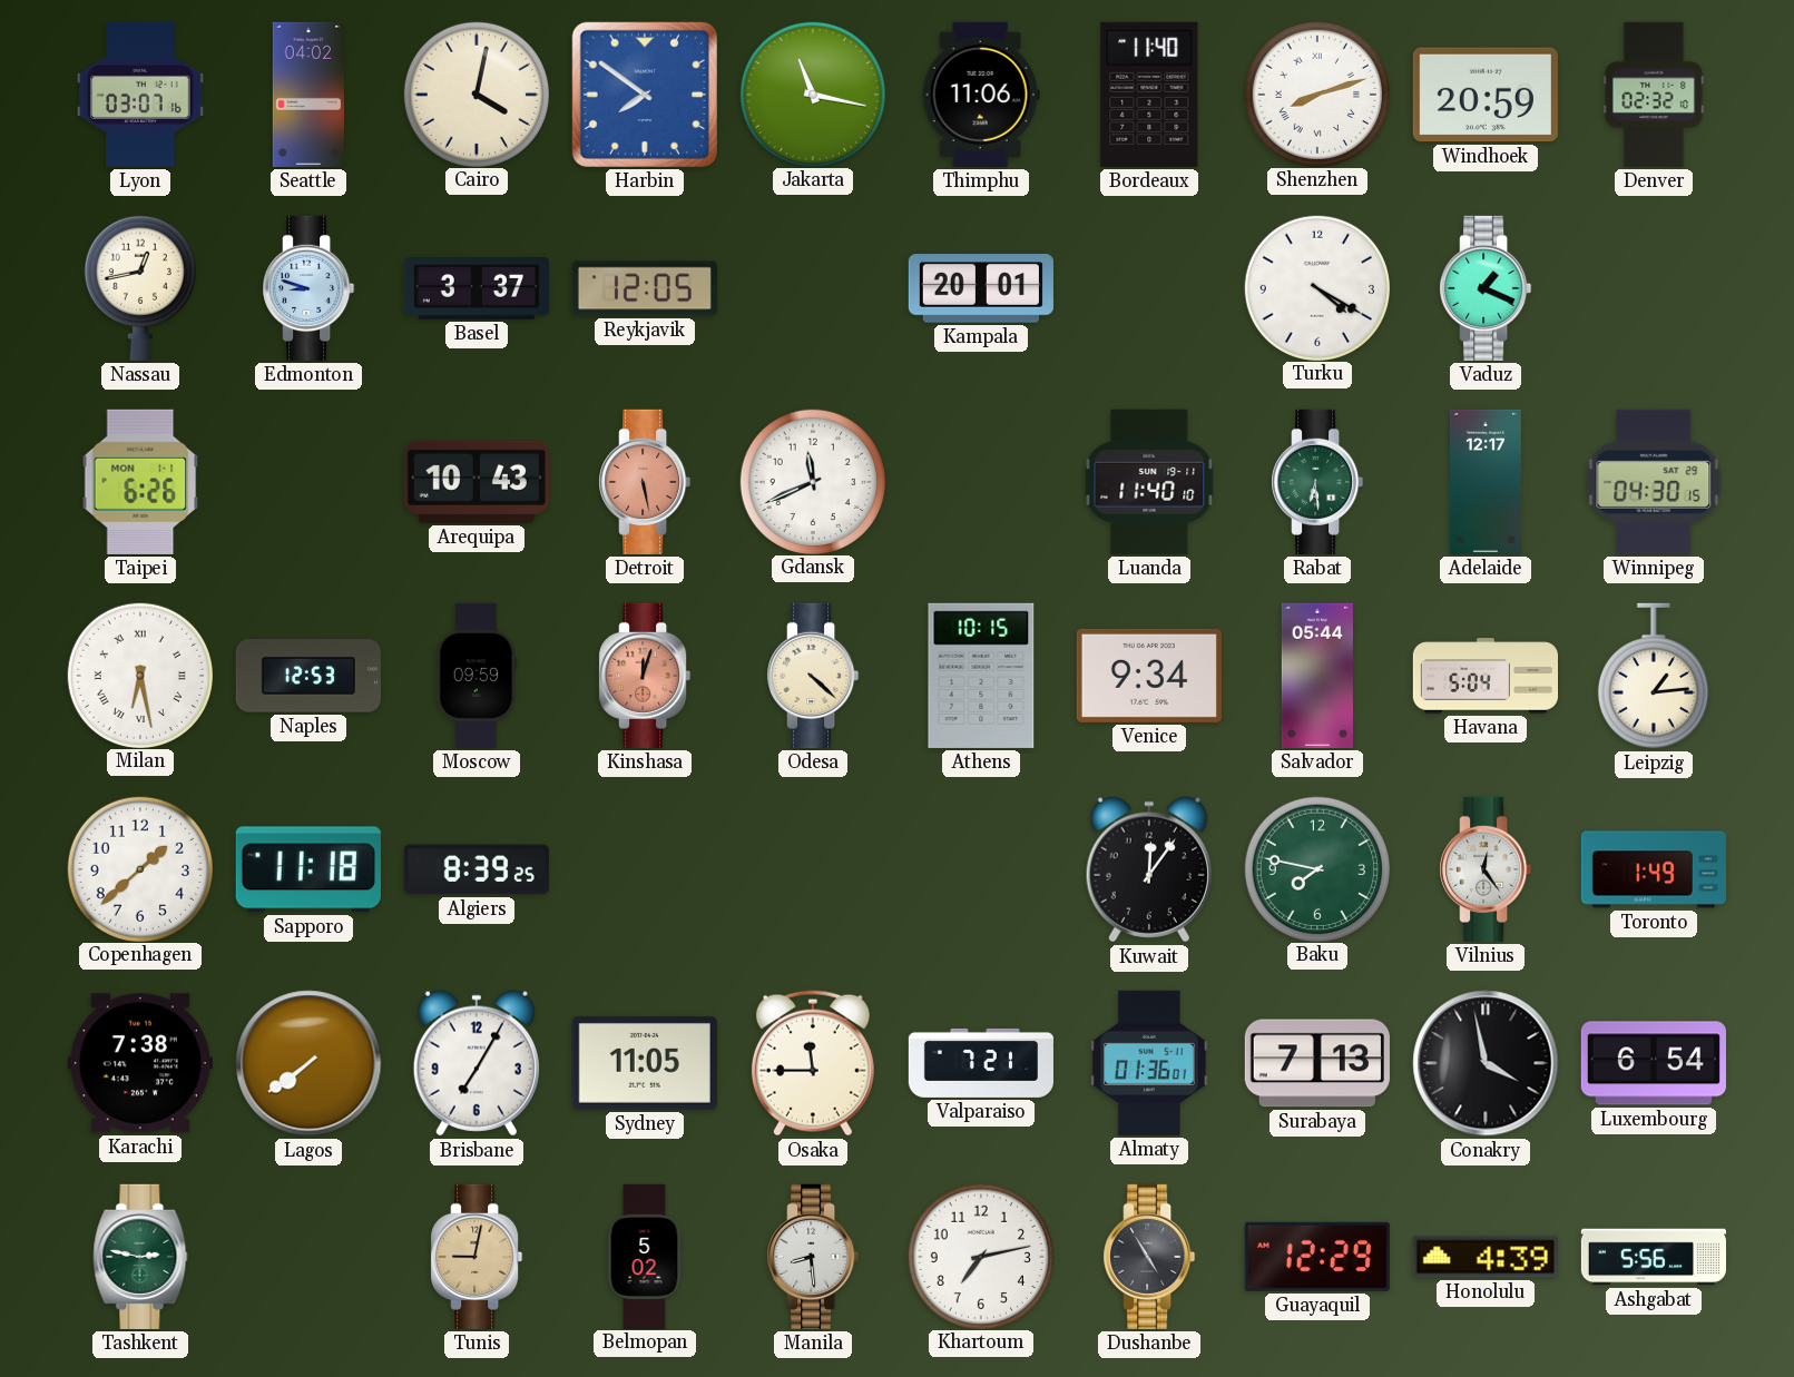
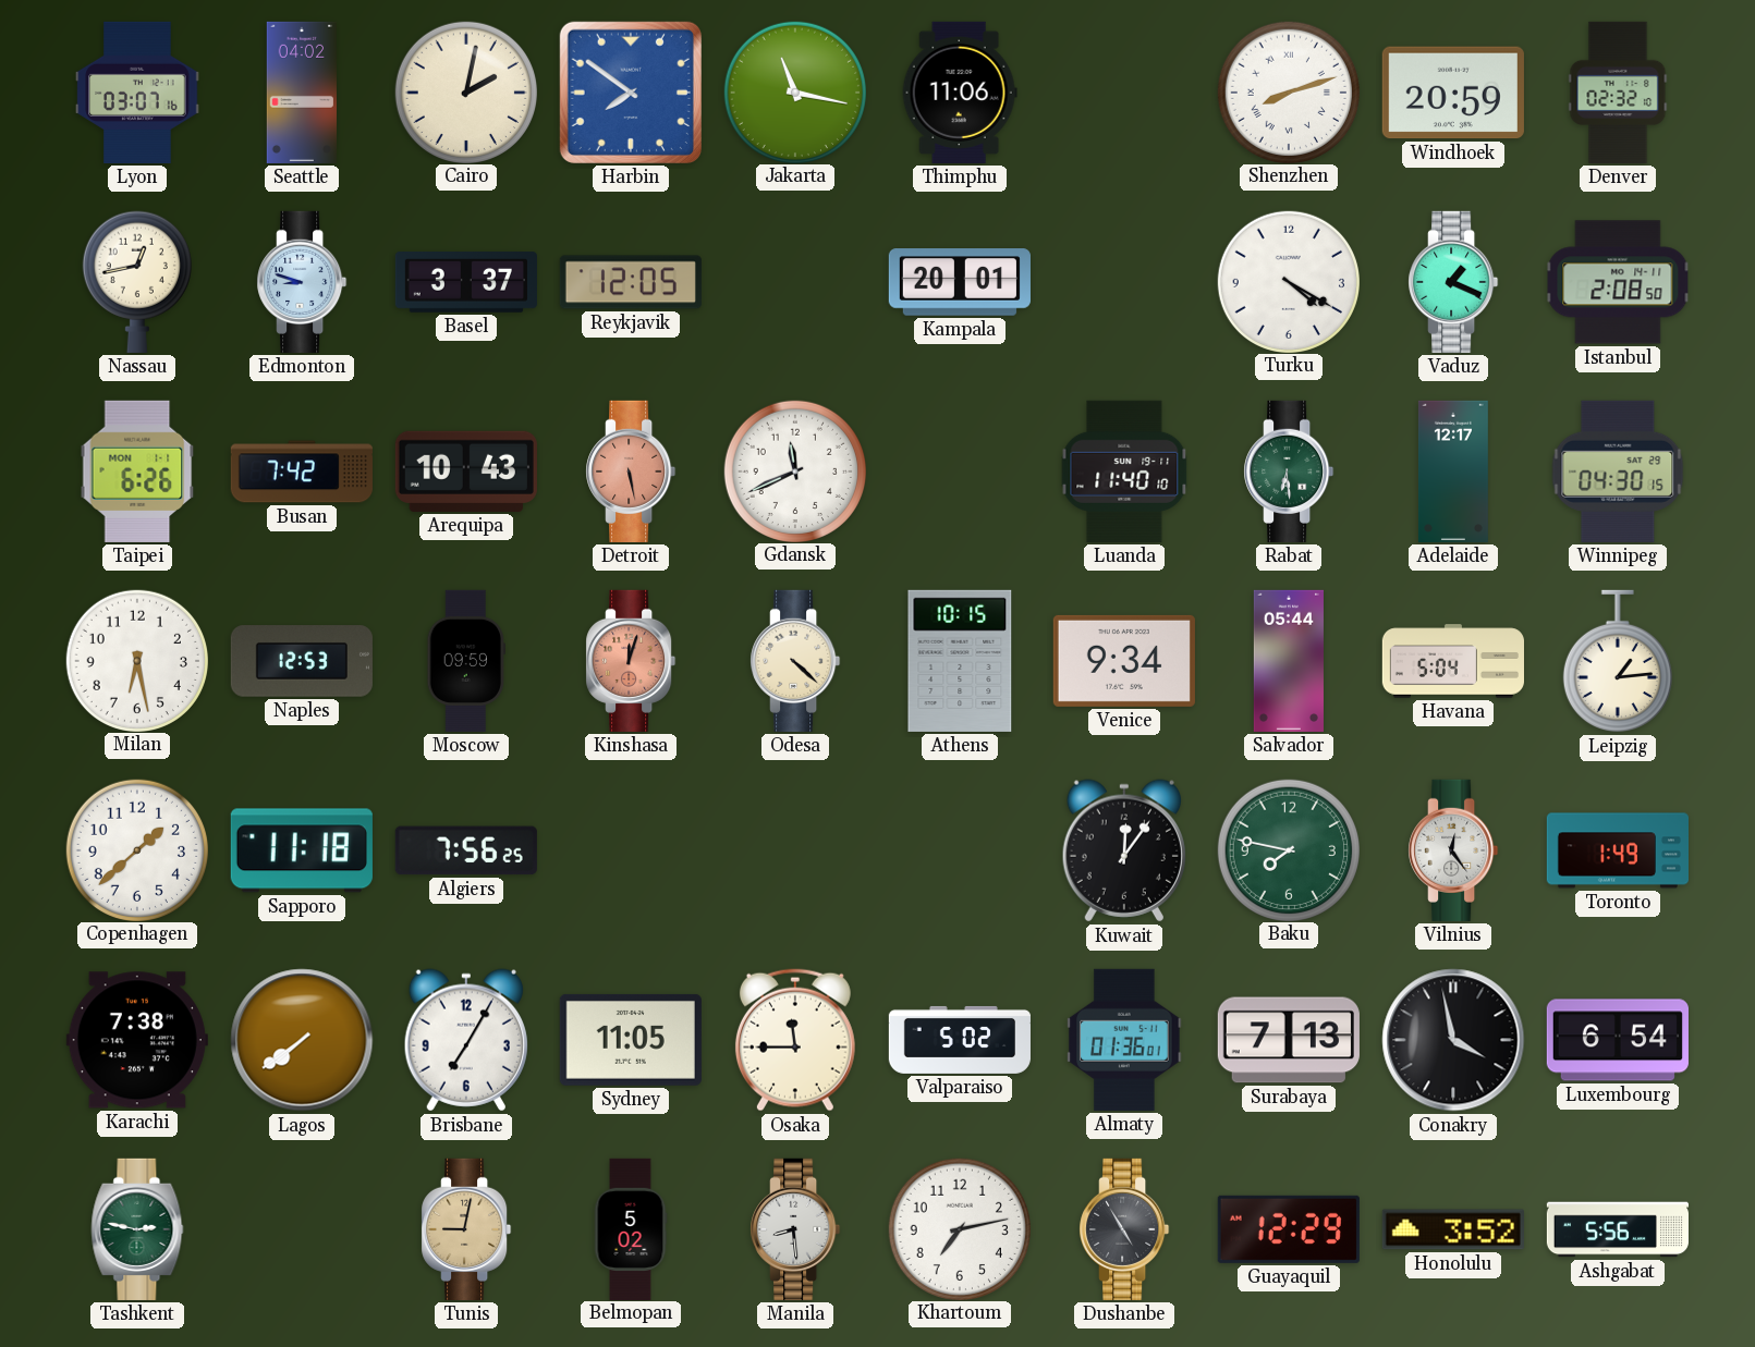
Cairo: 4:02 -> 2:02
Bordeaux: 11:40 -> none
Istanbul: none -> 2:08
Busan: none -> 7:42
Milan numerals: Roman -> Arabic
Algiers: 8:39 -> 7:56
Valparaiso: 7:21 -> 5:02
Honolulu: 4:39 -> 3:52
